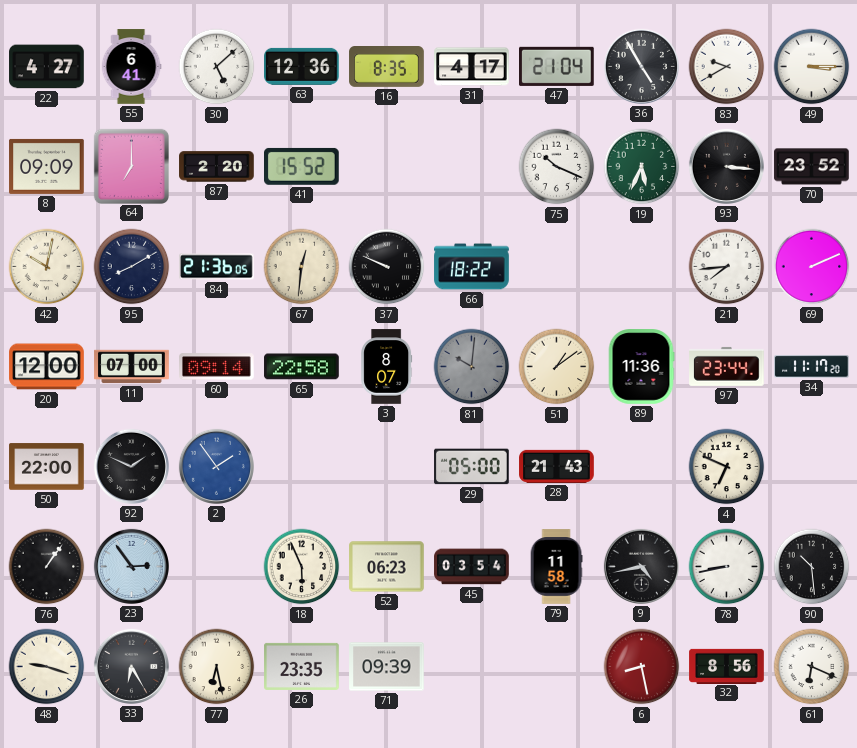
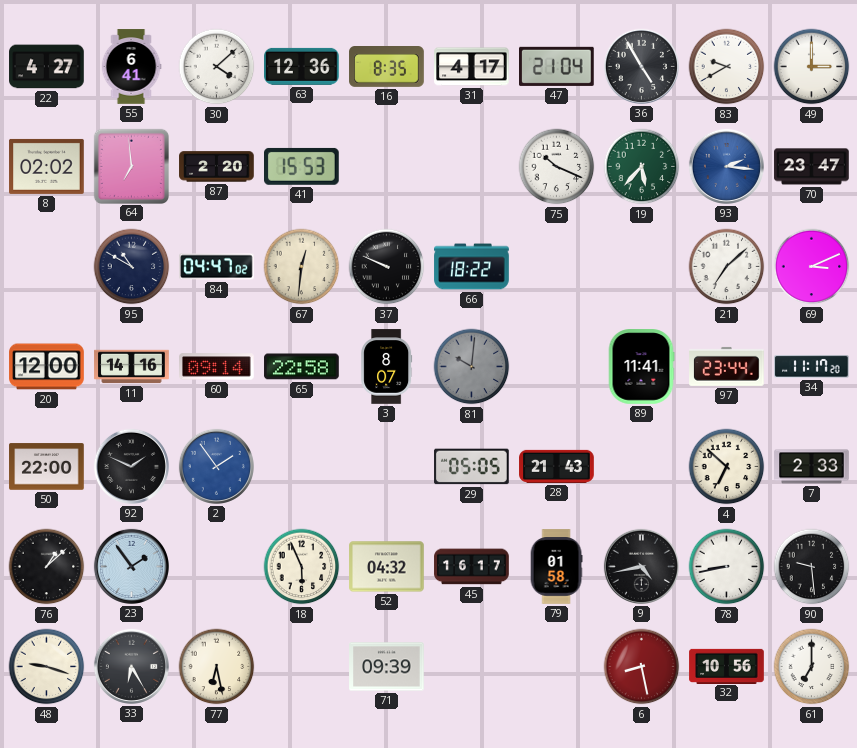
30: 5:08 -> 4:08
49: 3:15 -> 3:00
8: 09:09 -> 02:02
64: 7:00 -> 6:59
41: 15:52 -> 15:53
19: 5:34 -> 5:37
93: 3:16 -> 2:16
93 dial: black -> blue
70: 23:52 -> 23:47
42: 10:02 -> none
95: 8:10 -> 10:50
84: 21:36 -> 04:47
21: 7:44 -> 7:08
69: 2:11 -> 3:11
11: 07:00 -> 14:16
51: 1:09 -> none
89: 11:36 -> 11:41
29: 05:00 -> 05:05
4: 6:49 -> 6:52
7: none -> 2:33
76: 1:06 -> 1:08
23: 2:54 -> 1:54
52: 06:23 -> 04:32
45: 03:54 -> 16:17
79: 11:58 -> 01:58
90: 10:29 -> 9:29
26: 23:35 -> none
32: 8:56 -> 10:56
61: 6:19 -> 7:00
